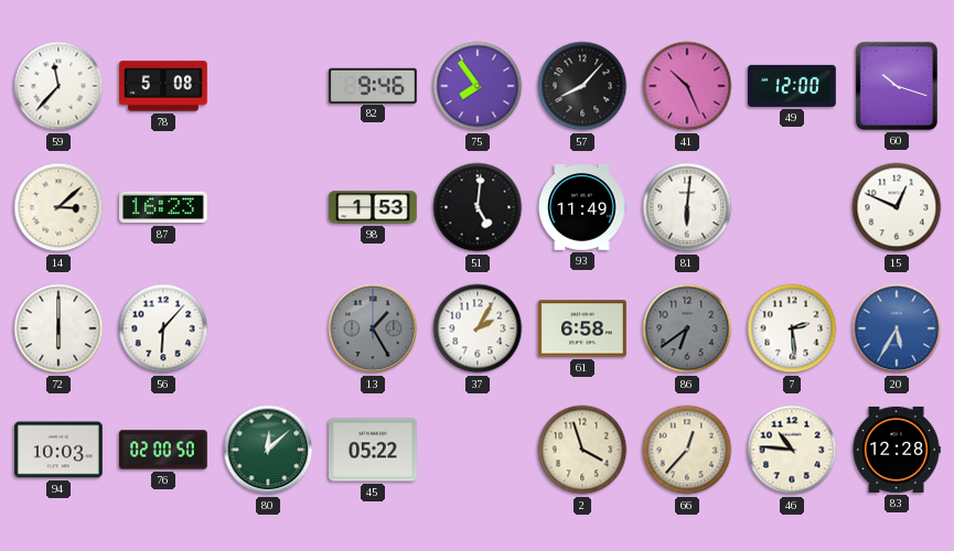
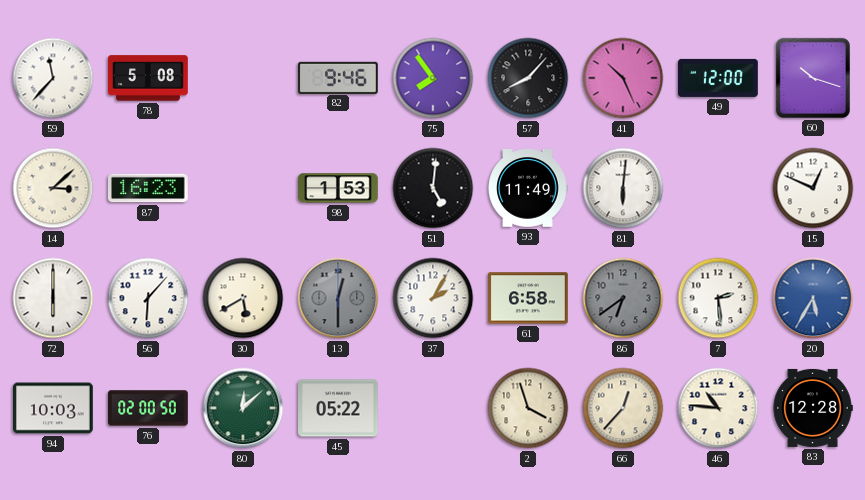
30: none -> 5:40
13: 1:25 -> 12:30
